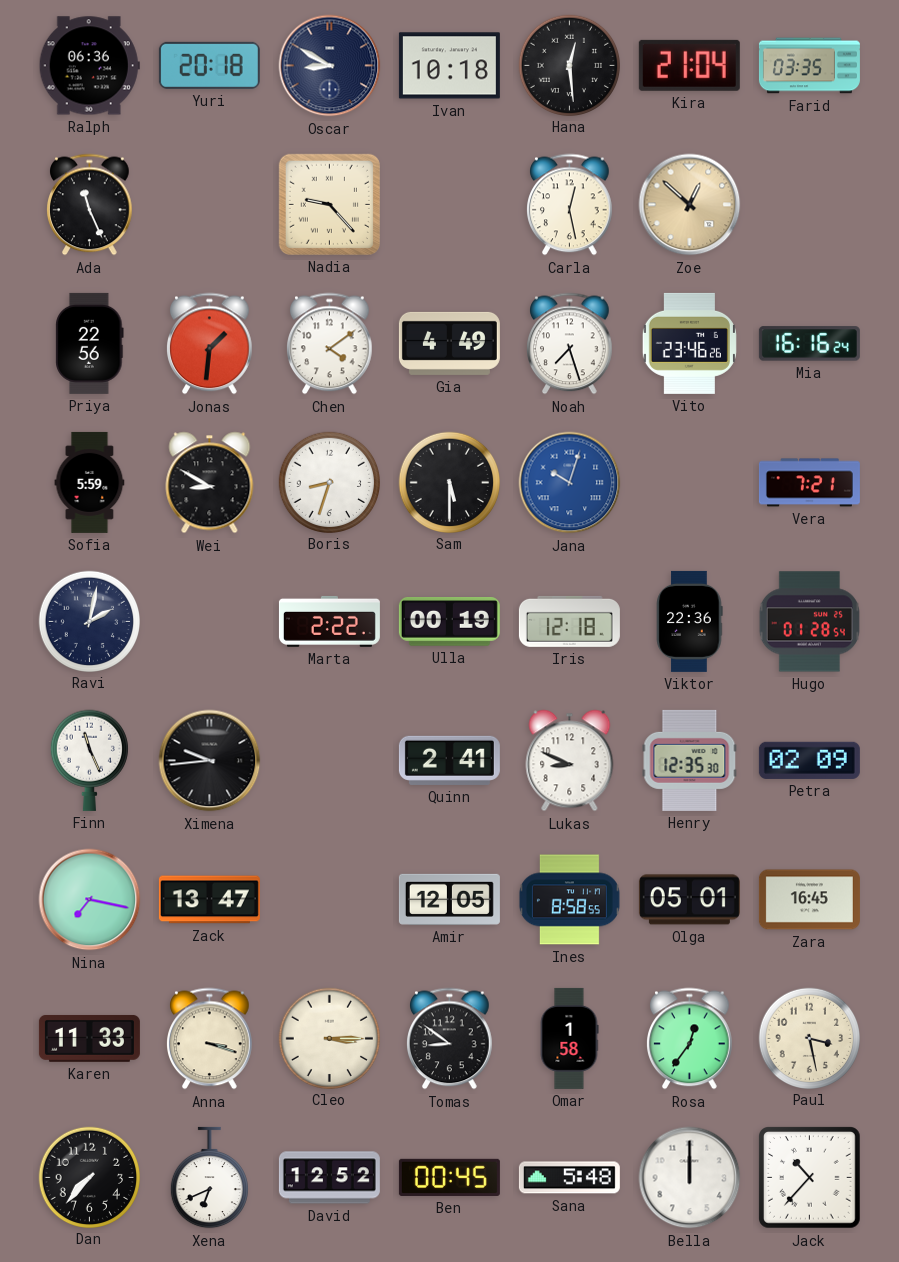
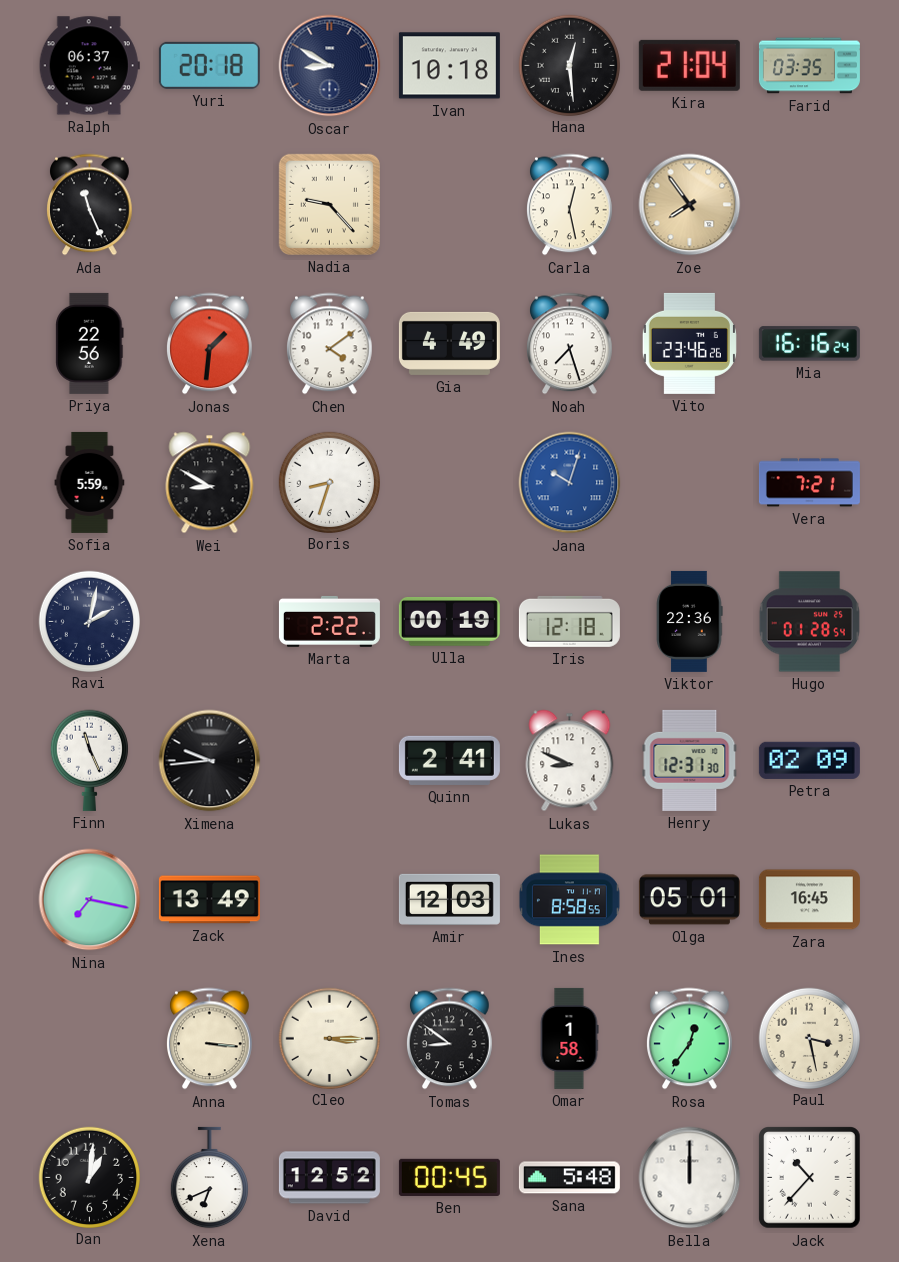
Ralph: 06:36 -> 06:37
Zoe: 12:52 -> 7:54
Sam: 5:30 -> none
Henry: 12:35 -> 12:31
Zack: 13:47 -> 13:49
Amir: 12:05 -> 12:03
Karen: 11:33 -> none
Anna: 3:18 -> 3:16
Dan: 7:37 -> 1:01
